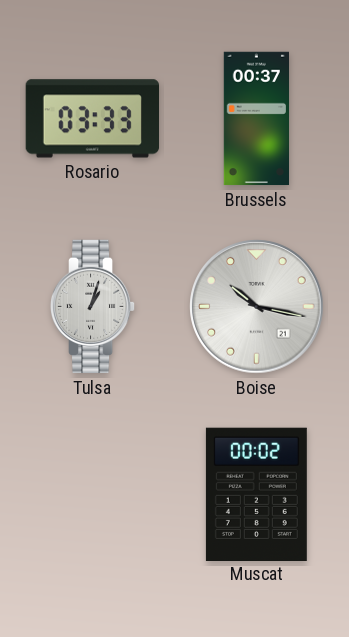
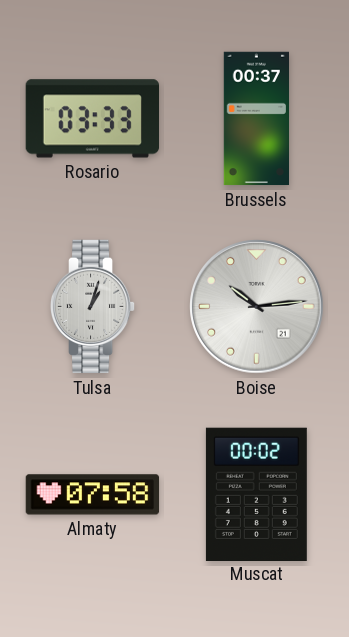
Boise: 10:17 -> 10:14
Almaty: none -> 07:58
